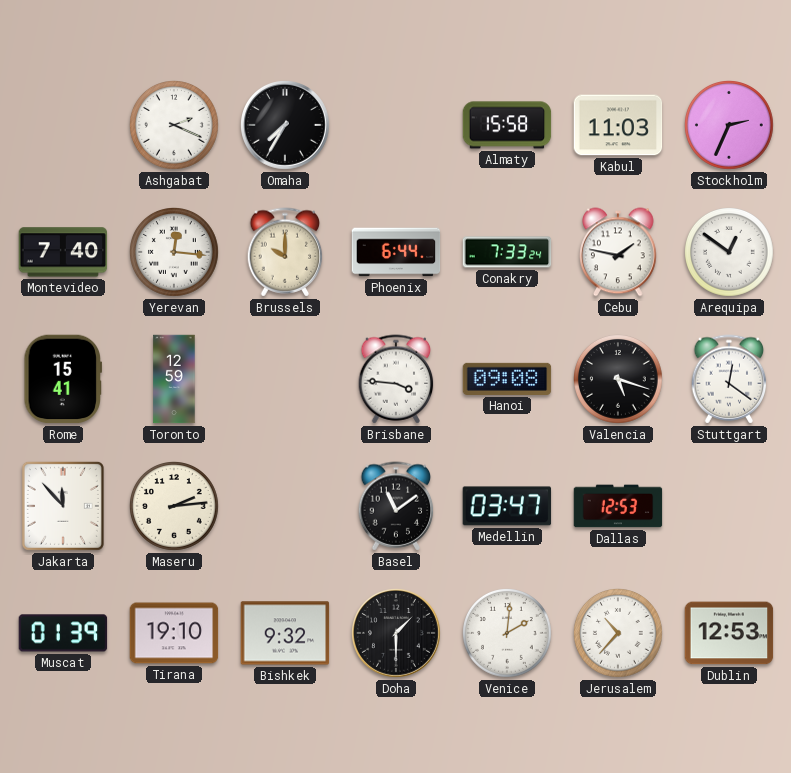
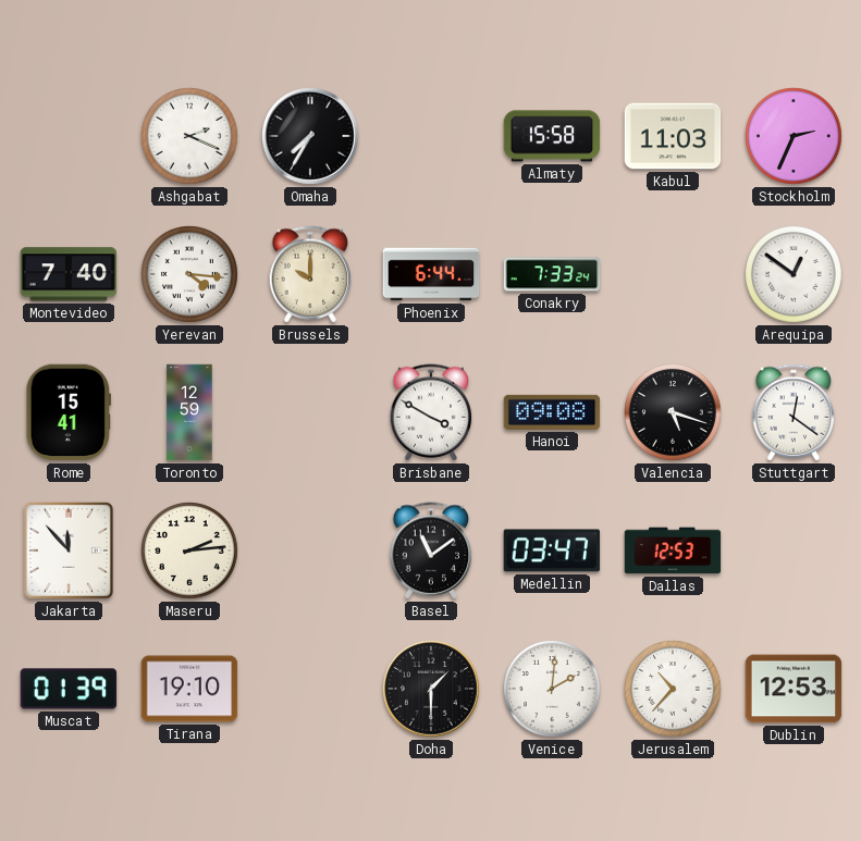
Yerevan: 12:16 -> 4:16
Cebu: 1:47 -> none
Brisbane: 3:46 -> 3:50
Bishkek: 9:32 -> none
